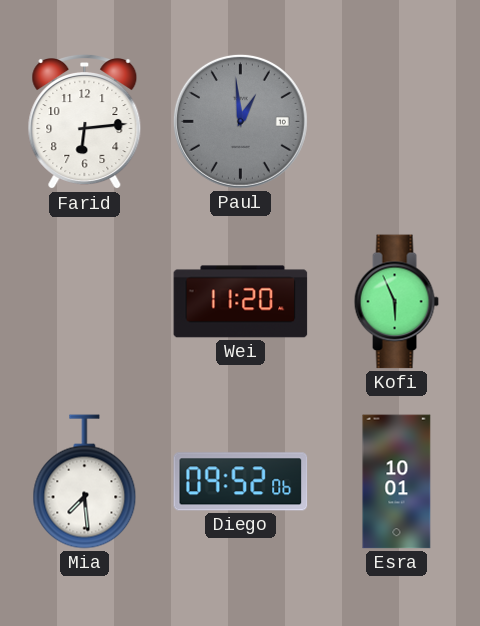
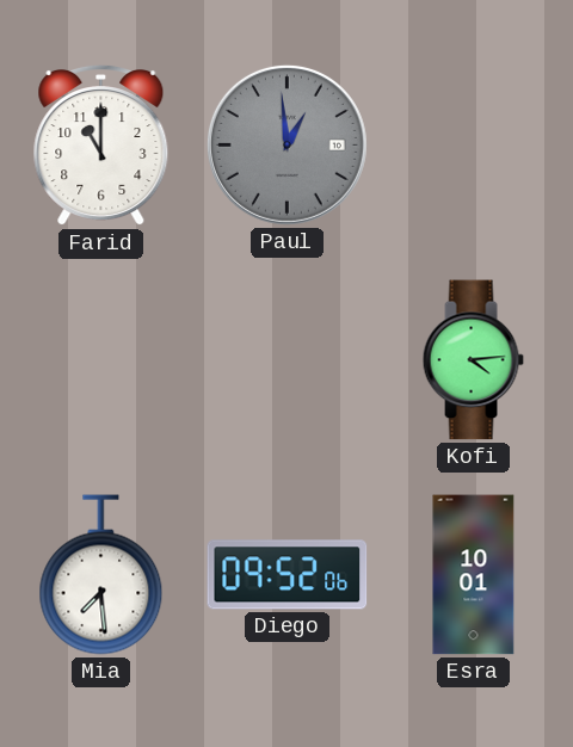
Farid: 6:14 -> 11:00
Wei: 11:20 -> none
Kofi: 5:56 -> 4:14
